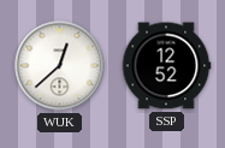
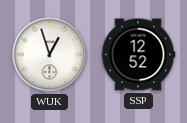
WUK: 12:38 -> 12:57
